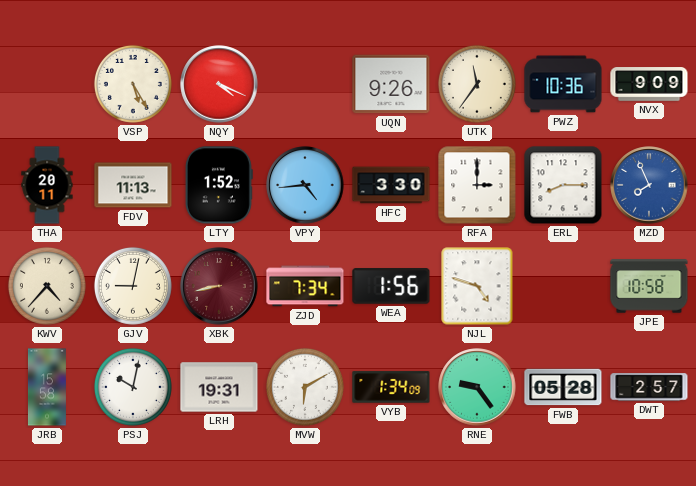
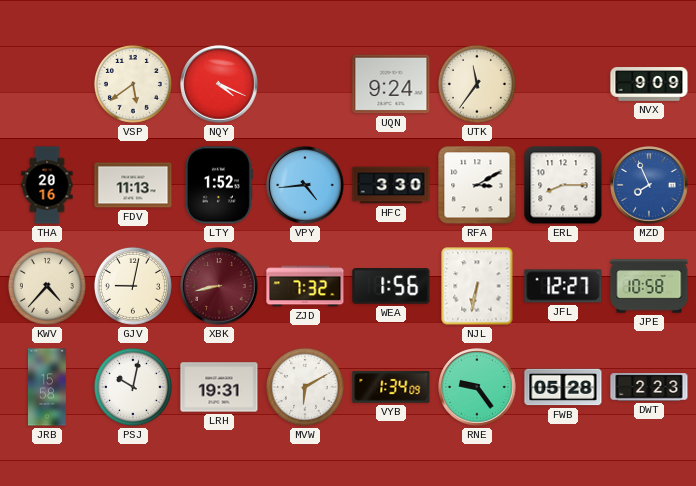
VSP: 5:25 -> 5:39
UQN: 9:26 -> 9:24
PWZ: 10:36 -> none
THA: 20:11 -> 20:16
RFA: 3:00 -> 3:10
ZJD: 7:34 -> 7:32
NJL: 4:48 -> 6:32
JFL: none -> 12:27
DWT: 2:57 -> 2:23
